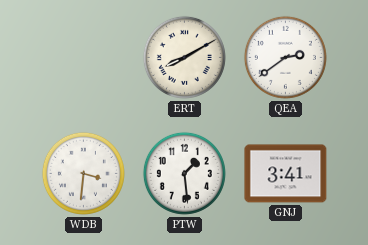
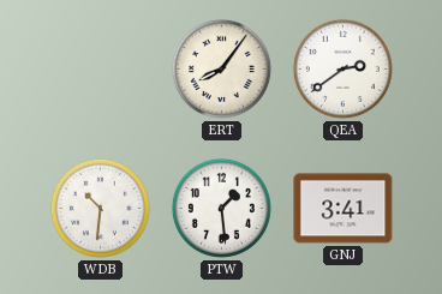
ERT: 8:10 -> 8:06
WDB: 3:31 -> 10:31
